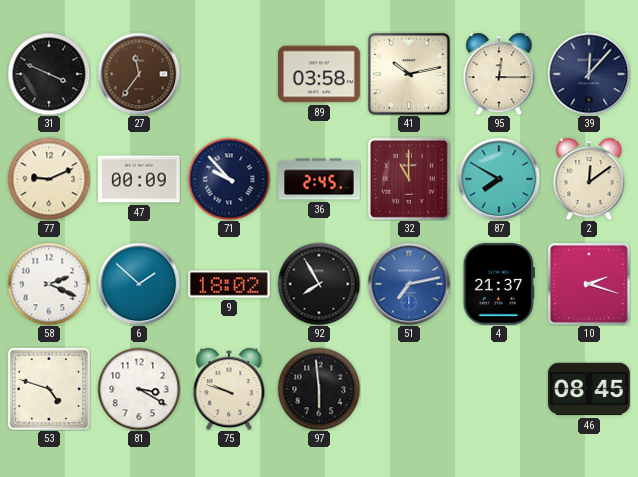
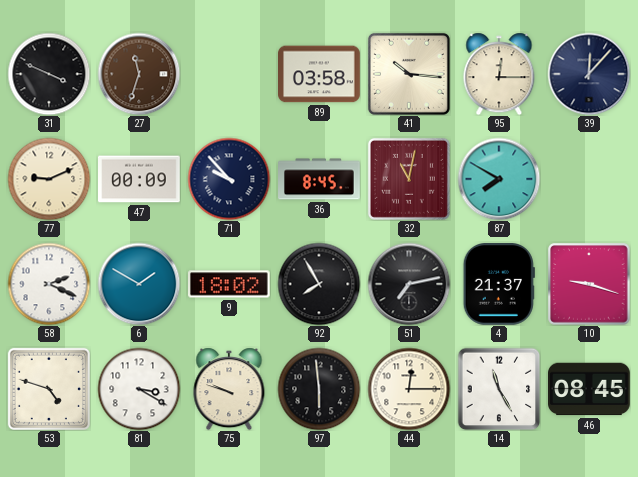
27: 11:36 -> 11:33
41: 10:13 -> 10:16
36: 2:45 -> 8:45
32: 11:00 -> 11:02
2: 12:09 -> none
6: 1:52 -> 1:50
51 dial: blue -> black
10: 2:18 -> 9:18
44: none -> 12:15
14: none -> 11:25
